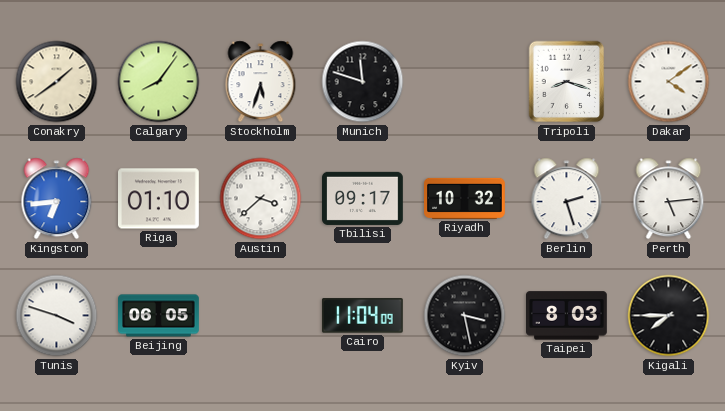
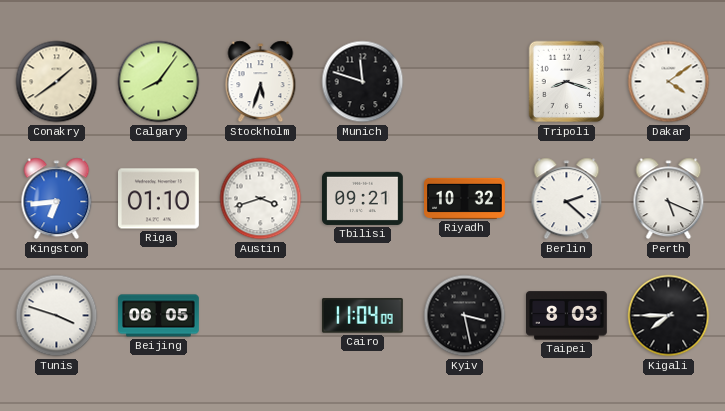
Austin: 3:38 -> 3:42
Tbilisi: 09:17 -> 09:21
Berlin: 2:27 -> 2:22
Perth: 5:14 -> 5:19
